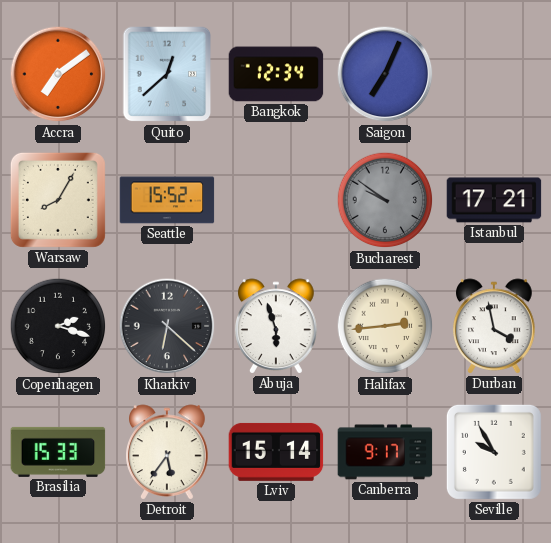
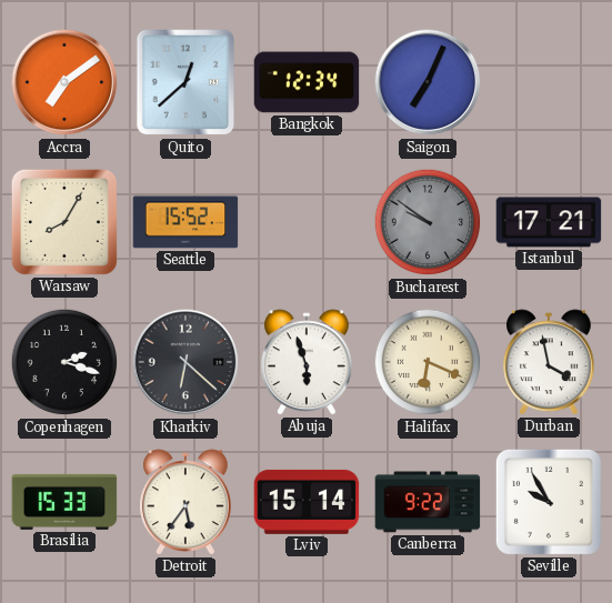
Halifax: 2:44 -> 6:19
Canberra: 9:17 -> 9:22
